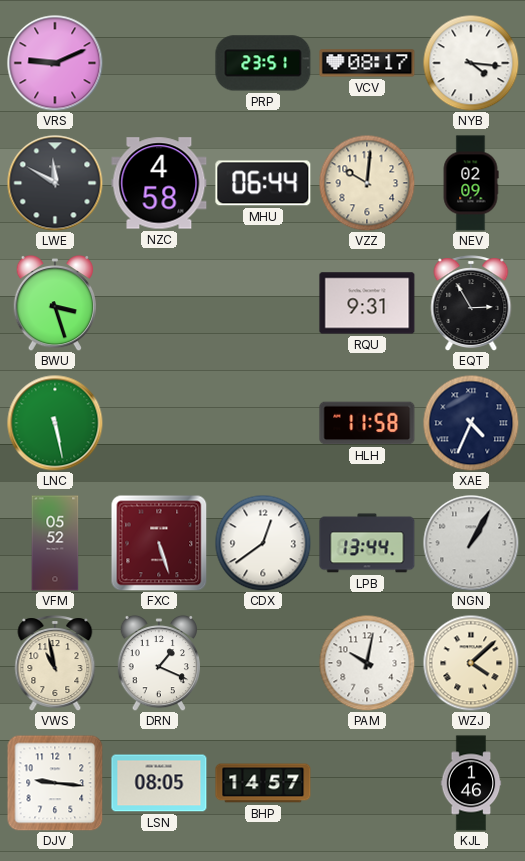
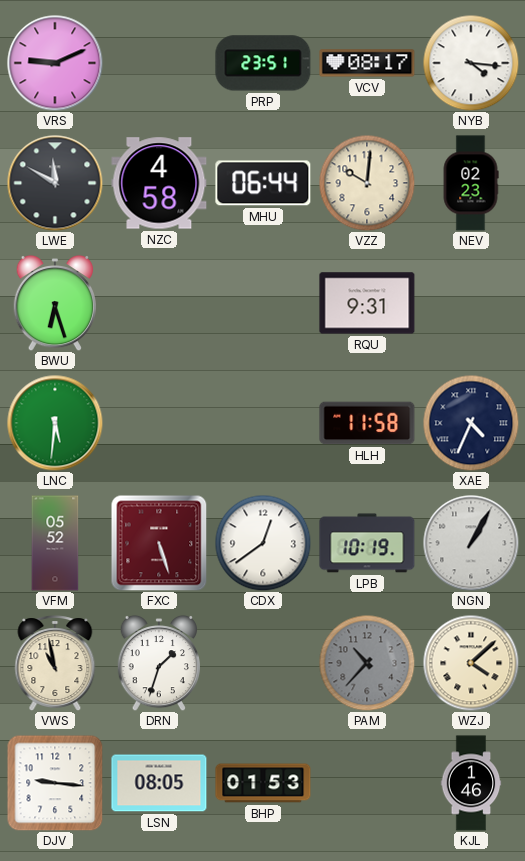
NEV: 02:09 -> 02:23
BWU: 3:27 -> 6:27
EQT: 2:55 -> none
LNC: 5:28 -> 5:31
LPB: 13:44 -> 10:19
DRN: 1:19 -> 1:33
PAM: 10:02 -> 10:37
PAM dial: white -> grey
BHP: 14:57 -> 01:53
